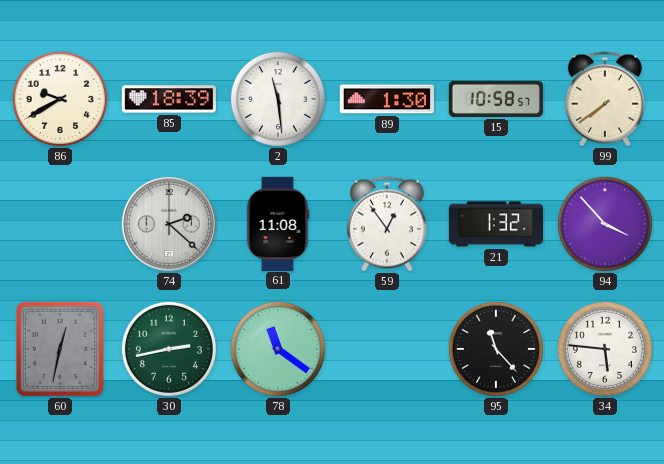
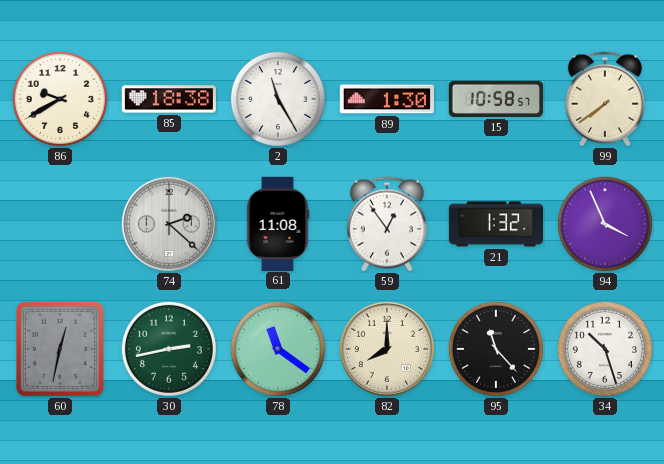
85: 18:39 -> 18:38
2: 11:29 -> 11:25
94: 3:53 -> 3:56
82: none -> 8:00
34: 5:46 -> 10:27
